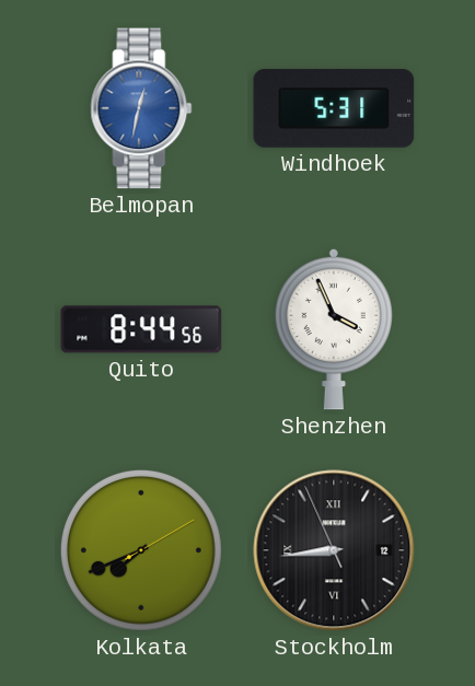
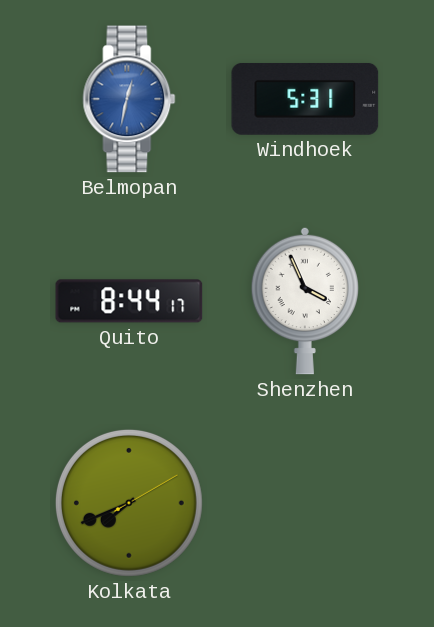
Quito: 8:44:56 -> 8:44:17
Stockholm: 8:43 -> none
